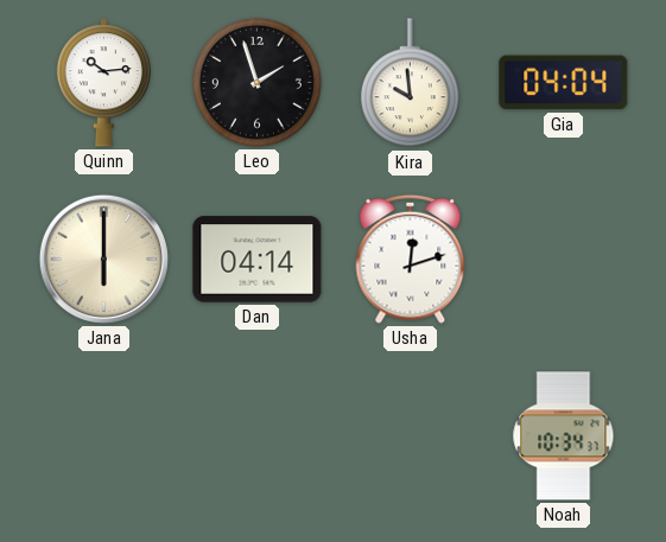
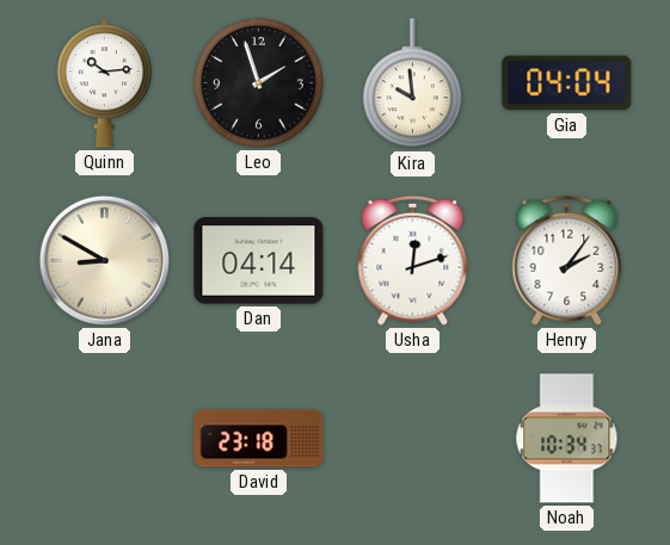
Jana: 6:00 -> 8:50
Henry: none -> 2:06
David: none -> 23:18
